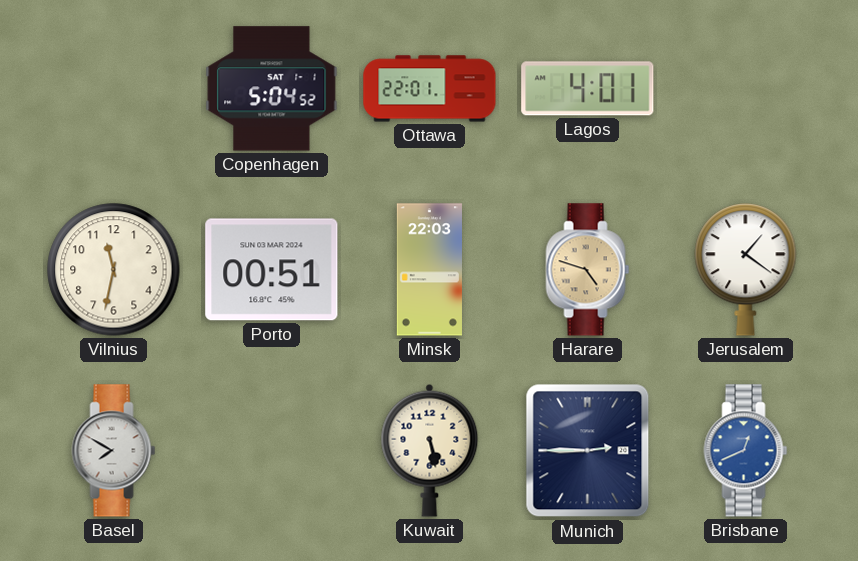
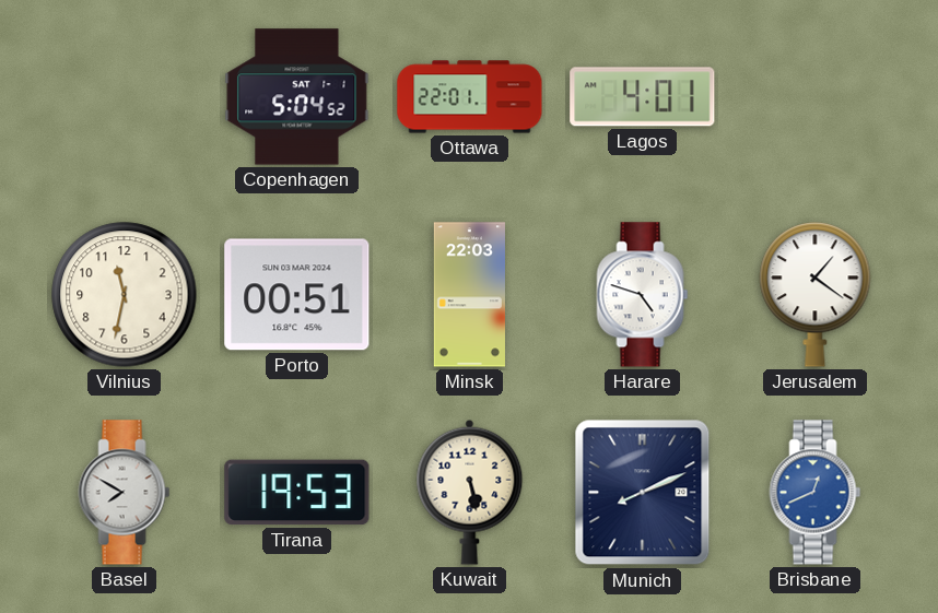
Harare dial: champagne -> white
Tirana: none -> 19:53
Munich: 2:45 -> 8:11
